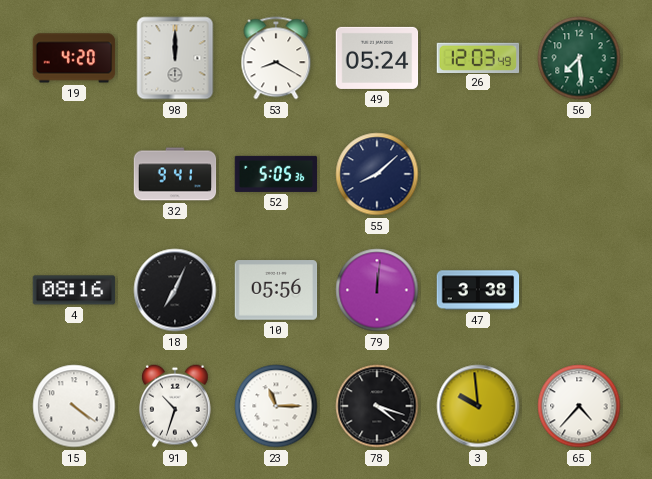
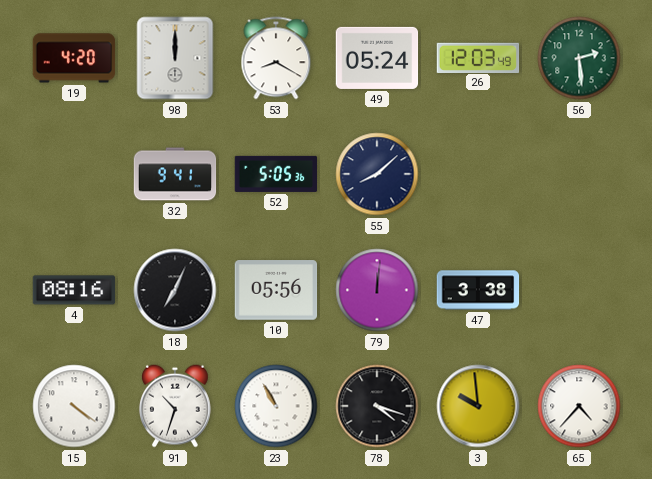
56: 7:29 -> 2:29
23: 11:15 -> 10:55
